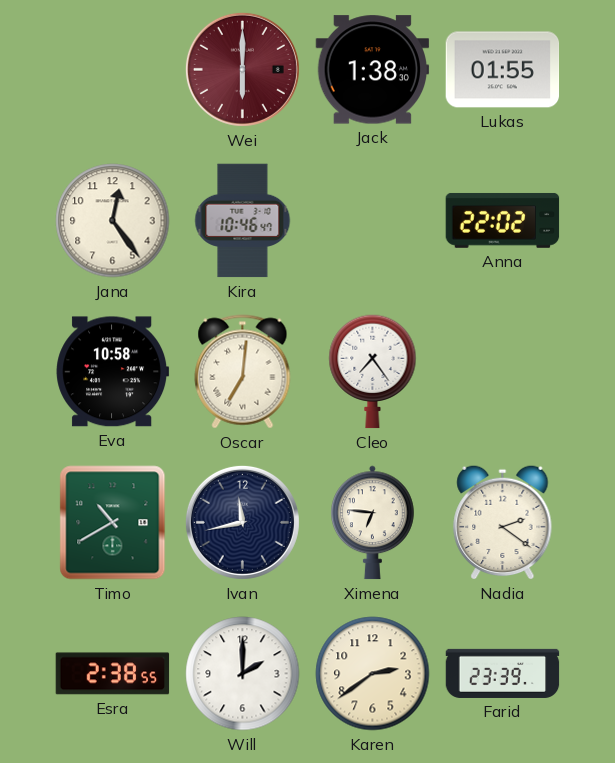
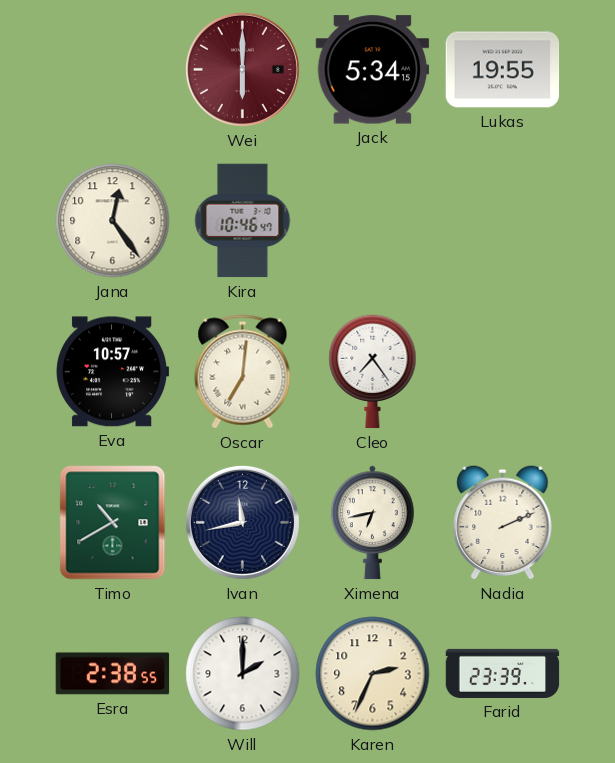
Jack: 1:38 -> 5:34
Lukas: 01:55 -> 19:55
Anna: 22:02 -> none
Eva: 10:58 -> 10:57
Ximena: 6:46 -> 6:43
Nadia: 2:21 -> 2:11
Karen: 2:39 -> 2:34
